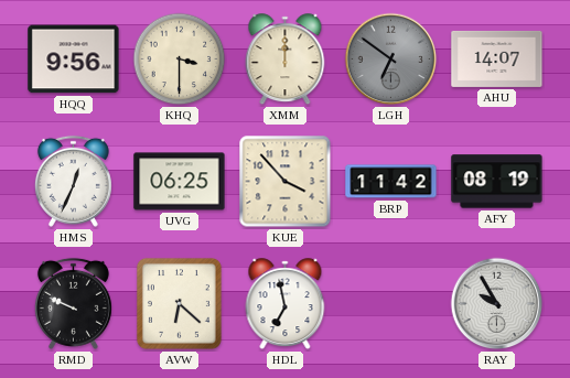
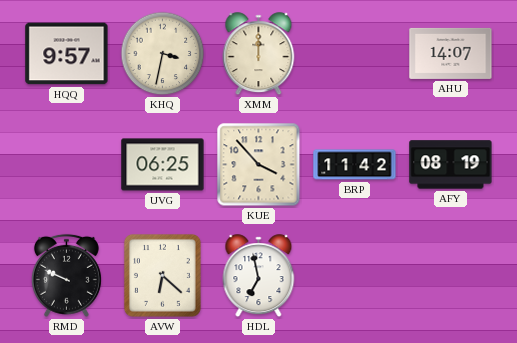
HQQ: 9:56 -> 9:57
KHQ: 3:30 -> 3:32
LGH: 6:51 -> none
HMS: 12:34 -> none
RAY: 9:55 -> none
